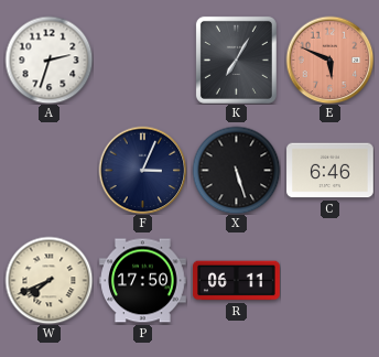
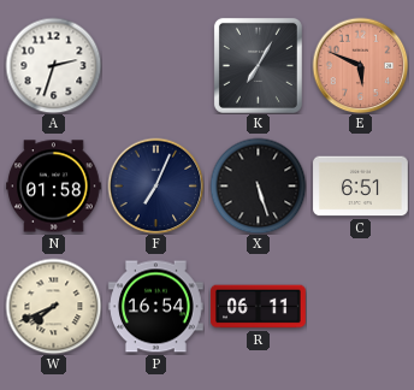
N: none -> 01:58
F: 3:04 -> 7:04
C: 6:46 -> 6:51
P: 17:50 -> 16:54
